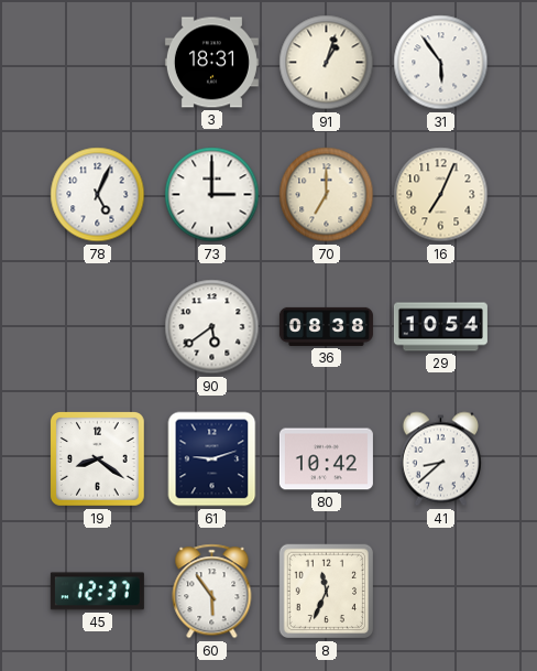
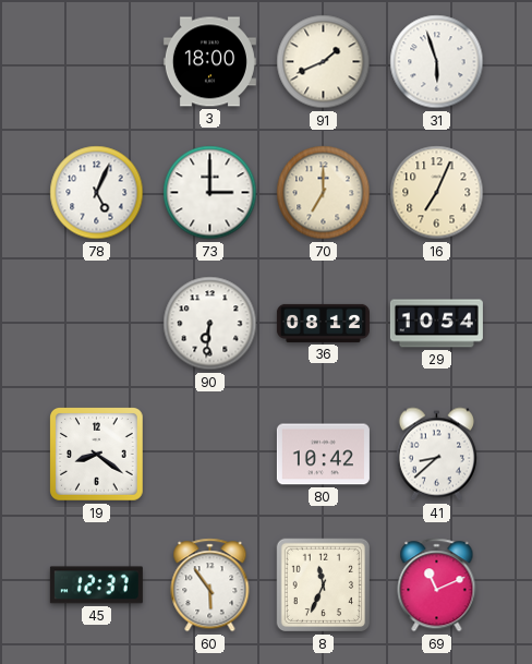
3: 18:31 -> 18:00
91: 1:03 -> 1:41
31: 5:54 -> 5:57
90: 5:39 -> 6:31
36: 08:38 -> 08:12
61: 9:12 -> none
69: none -> 11:11
